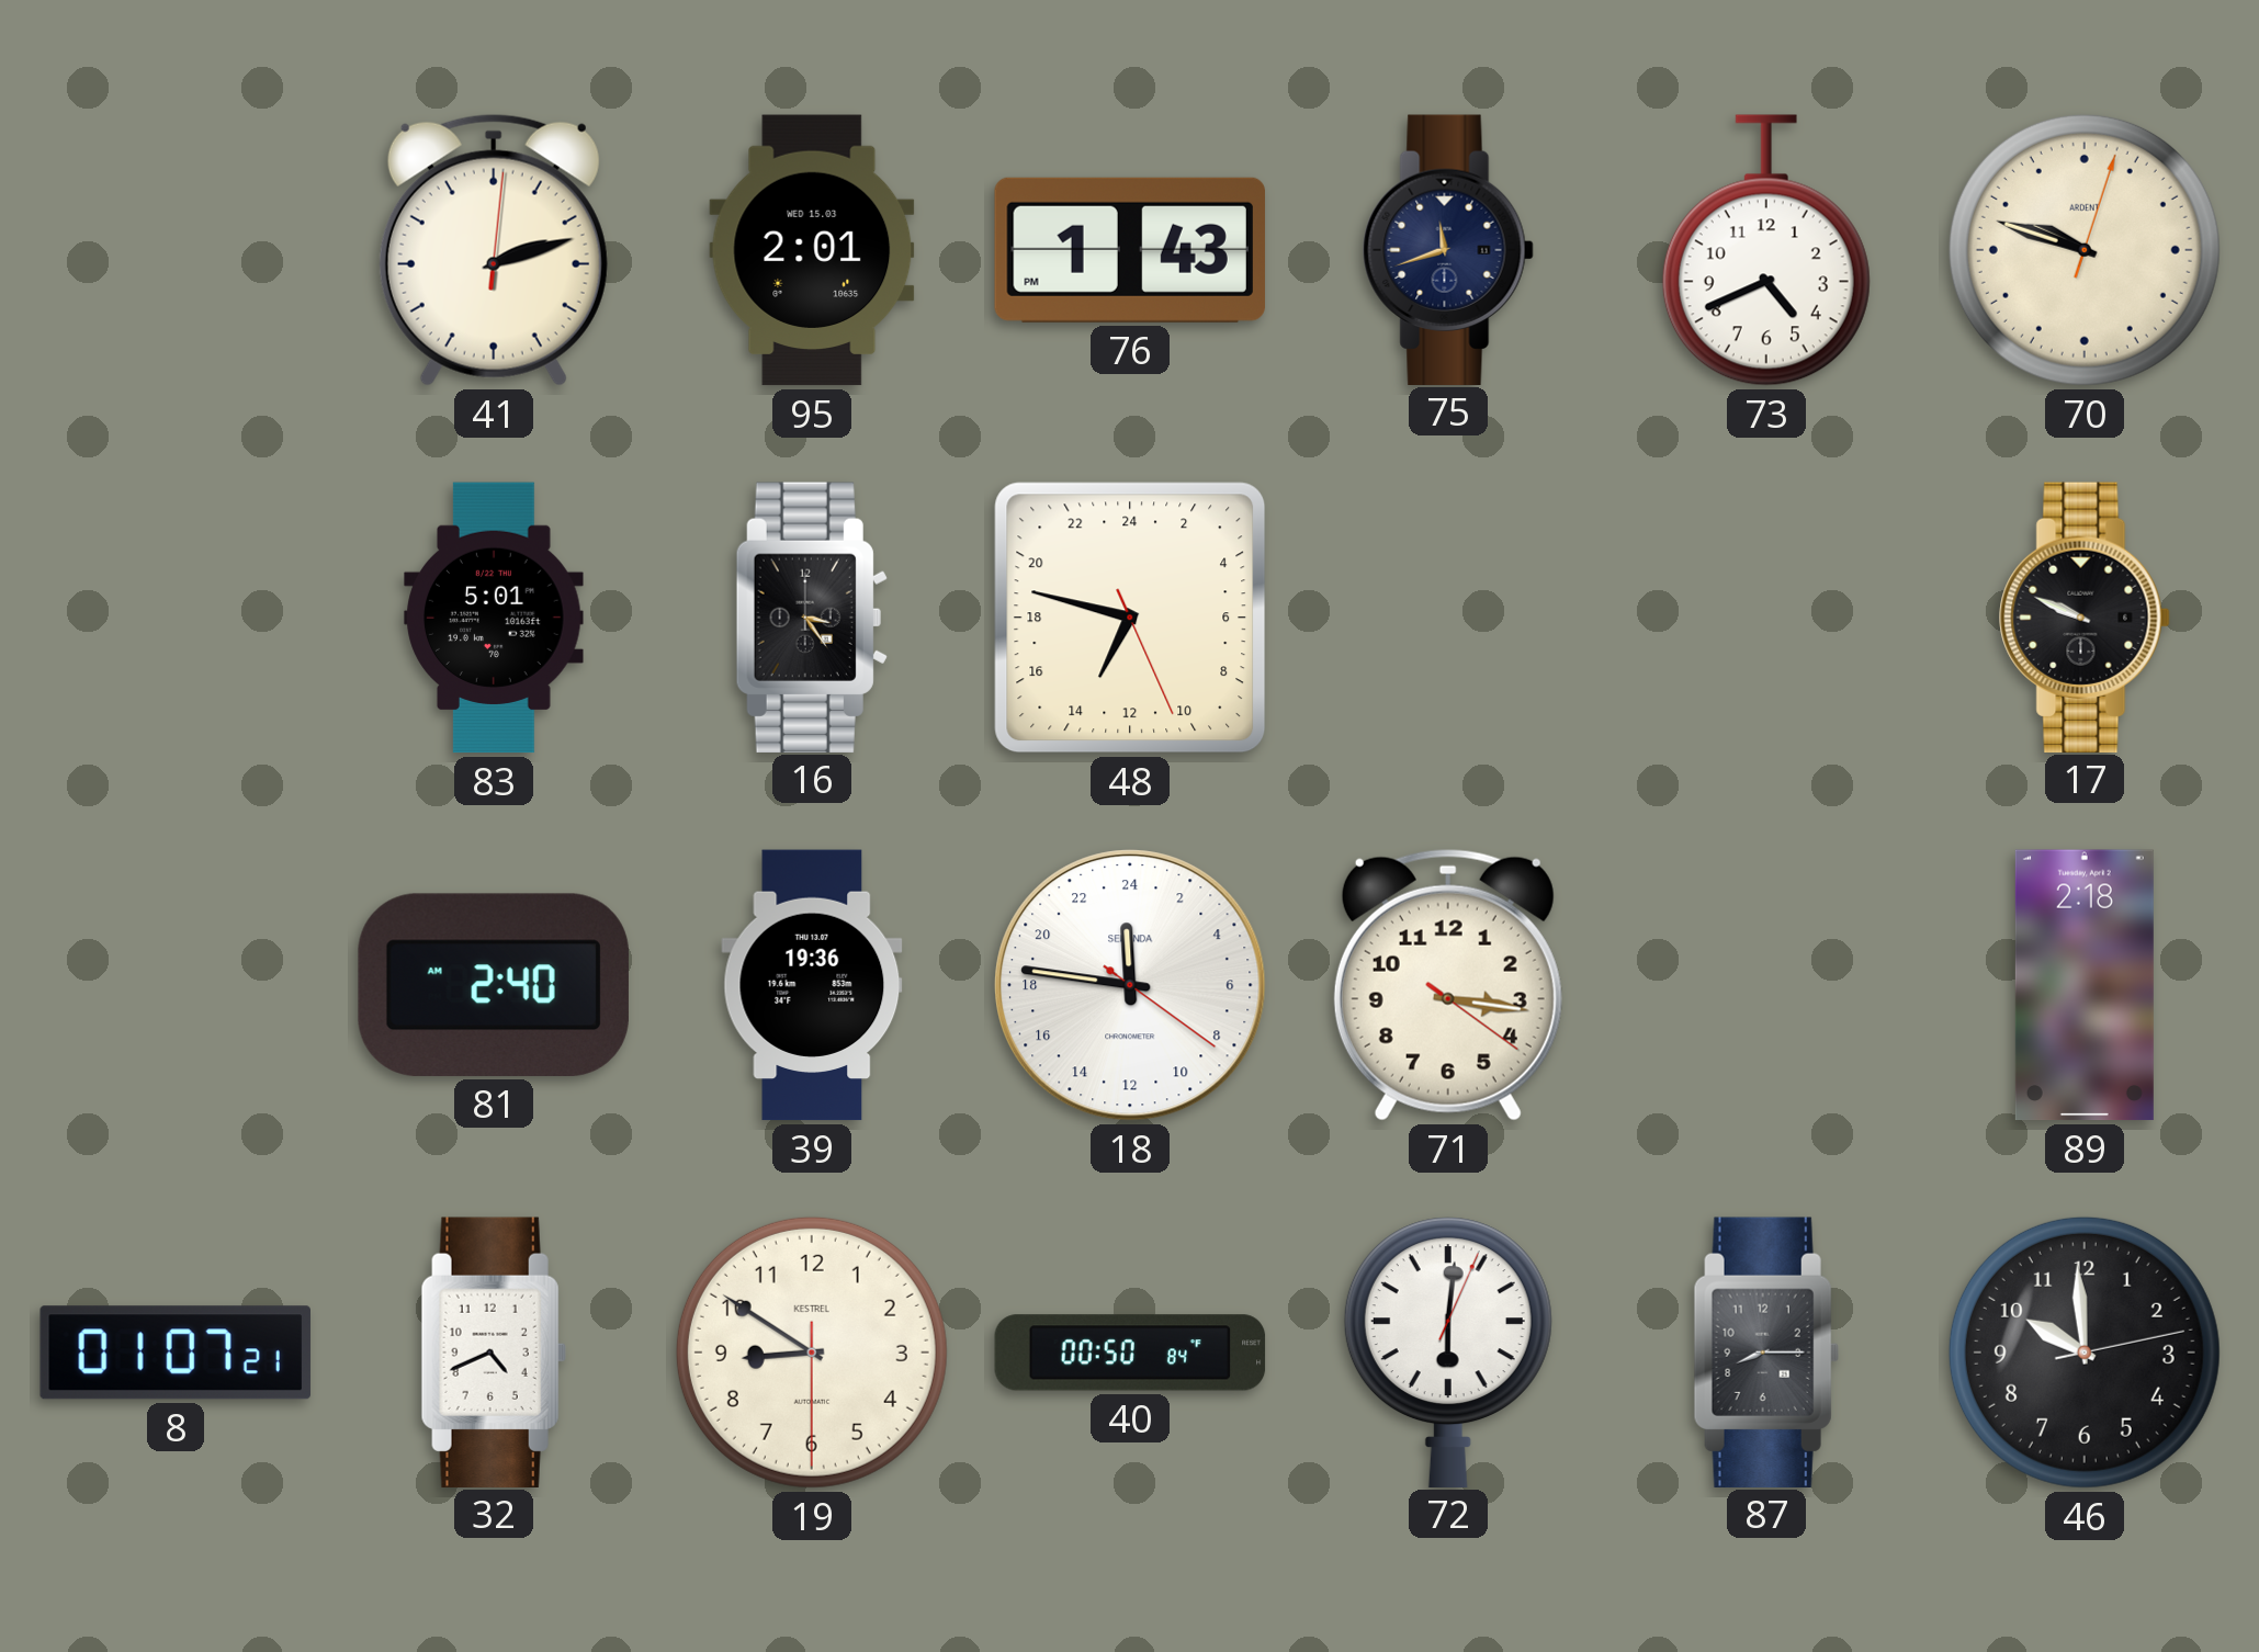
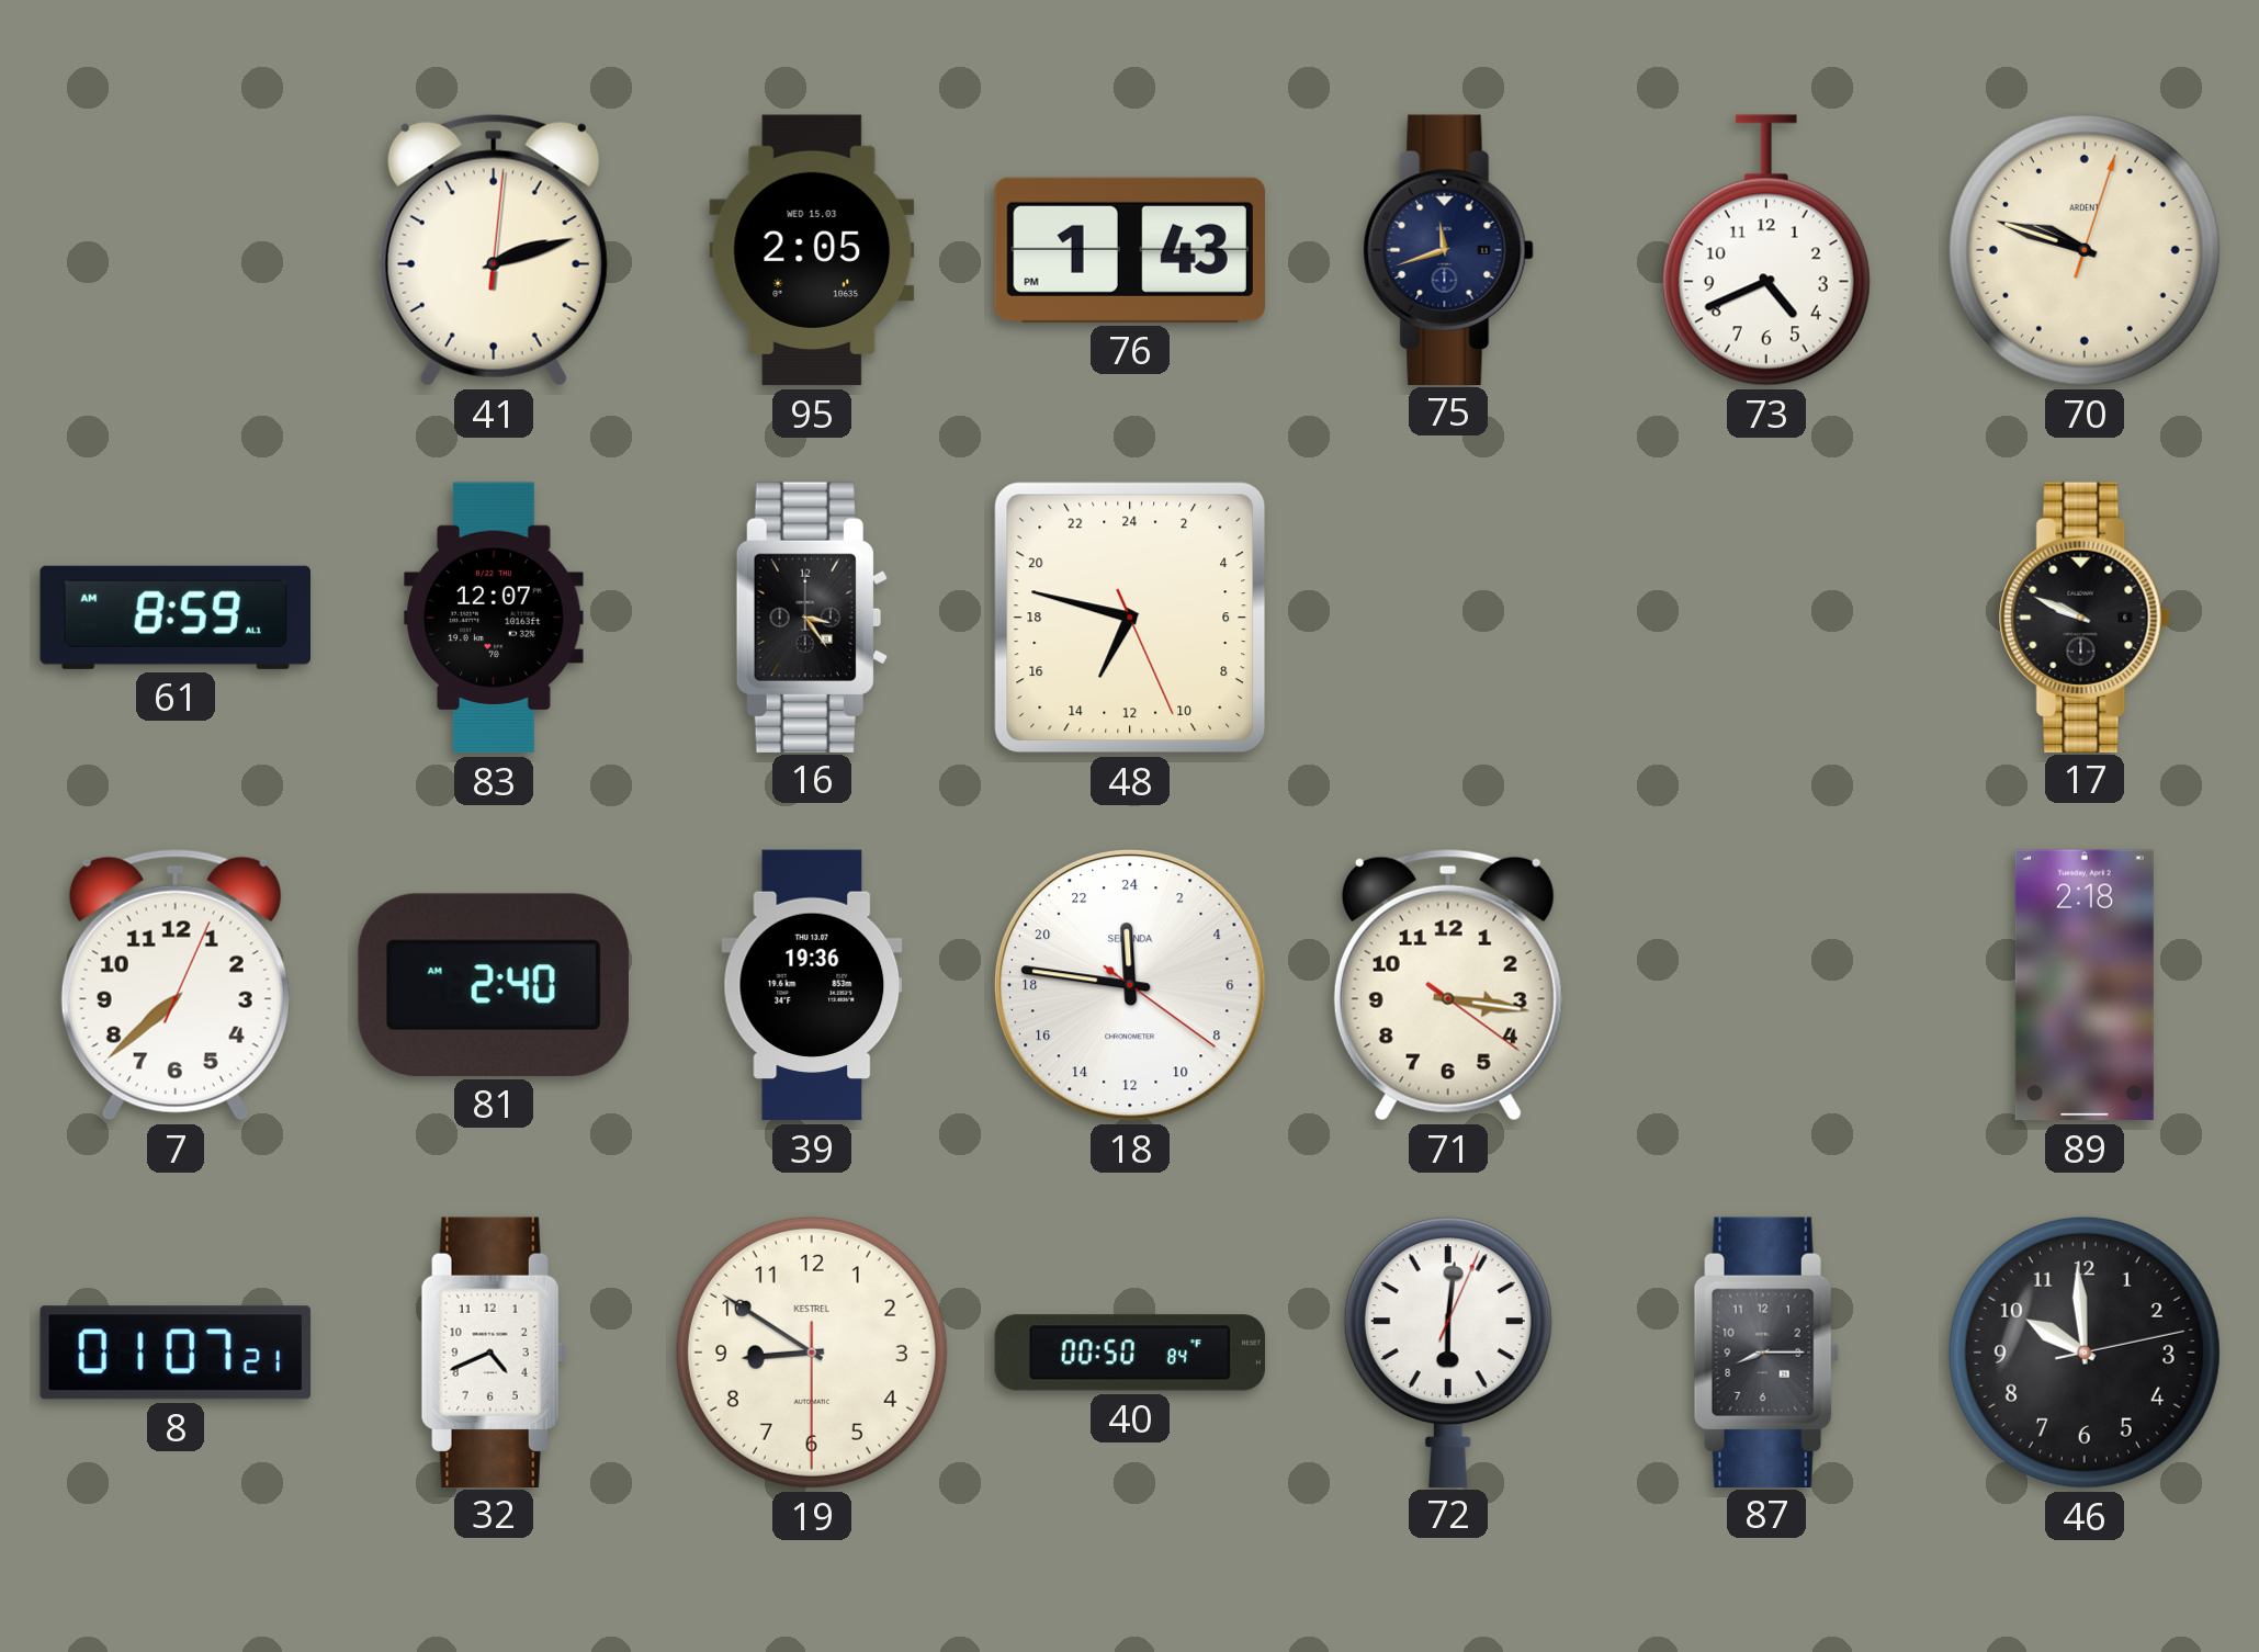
95: 2:01 -> 2:05
61: none -> 8:59
83: 5:01 -> 12:07
7: none -> 7:38
